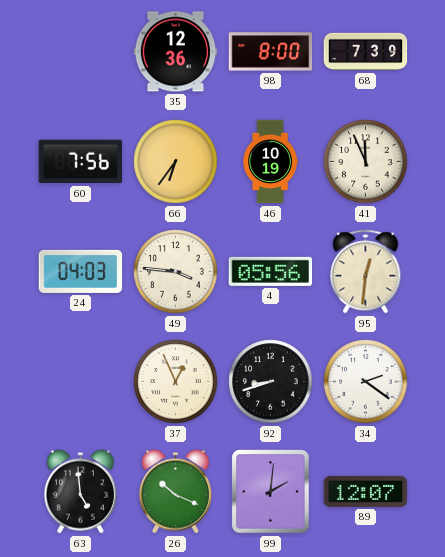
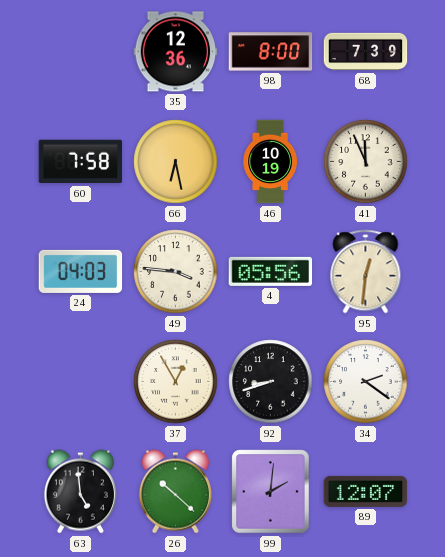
60: 7:56 -> 7:58
66: 6:36 -> 6:28
37: 12:56 -> 12:55
26: 10:19 -> 10:22
